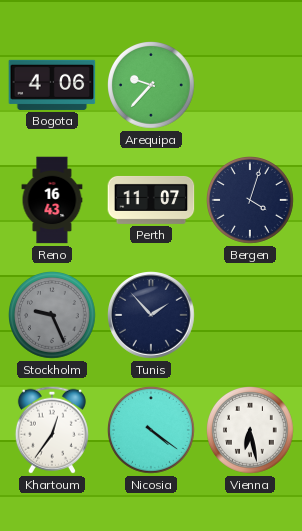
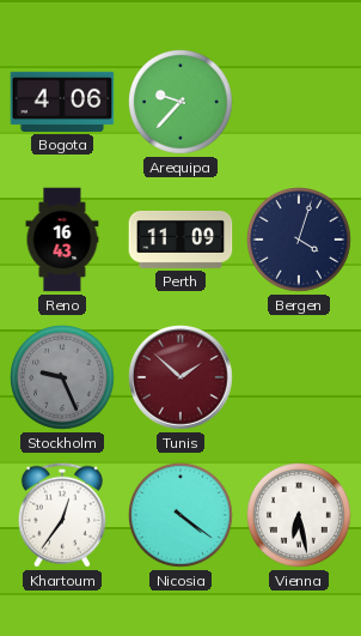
Perth: 11:07 -> 11:09
Tunis: 1:53 -> 1:52
Tunis dial: navy -> burgundy
